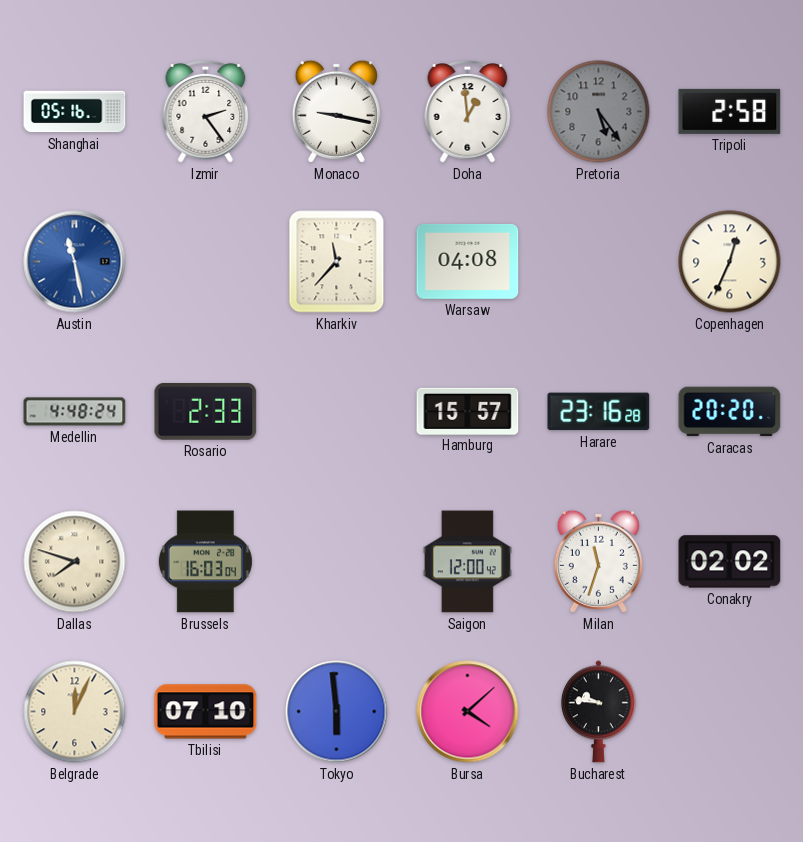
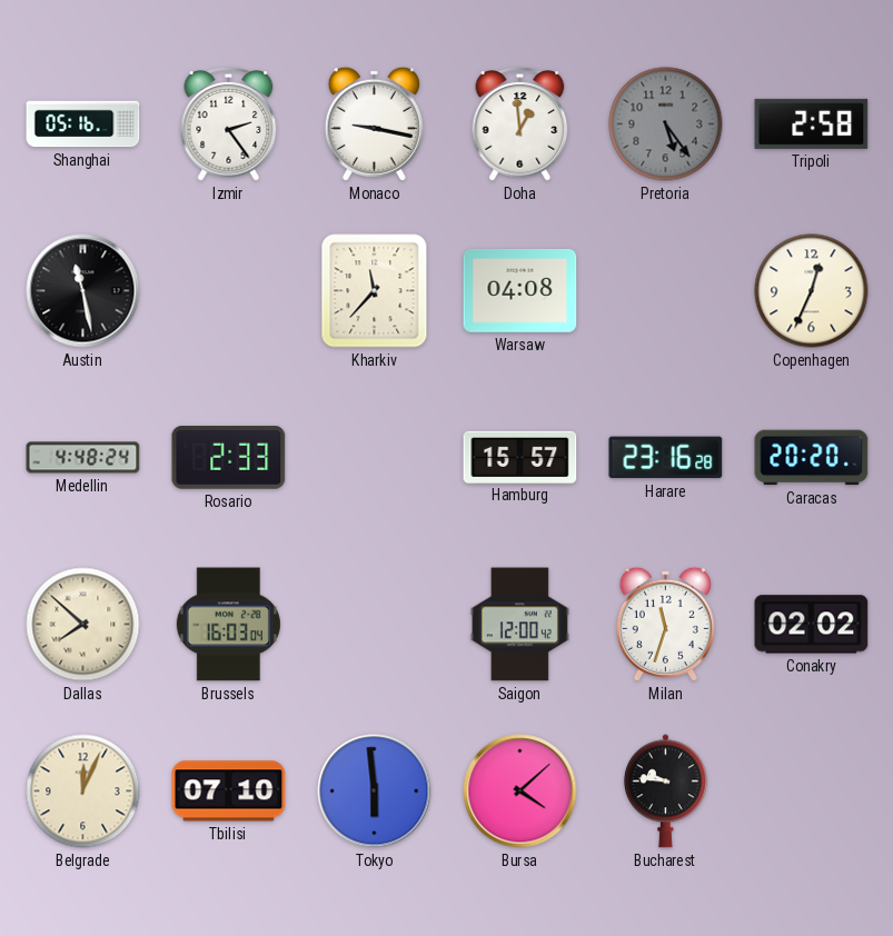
Austin dial: blue -> black
Dallas: 7:48 -> 7:52
